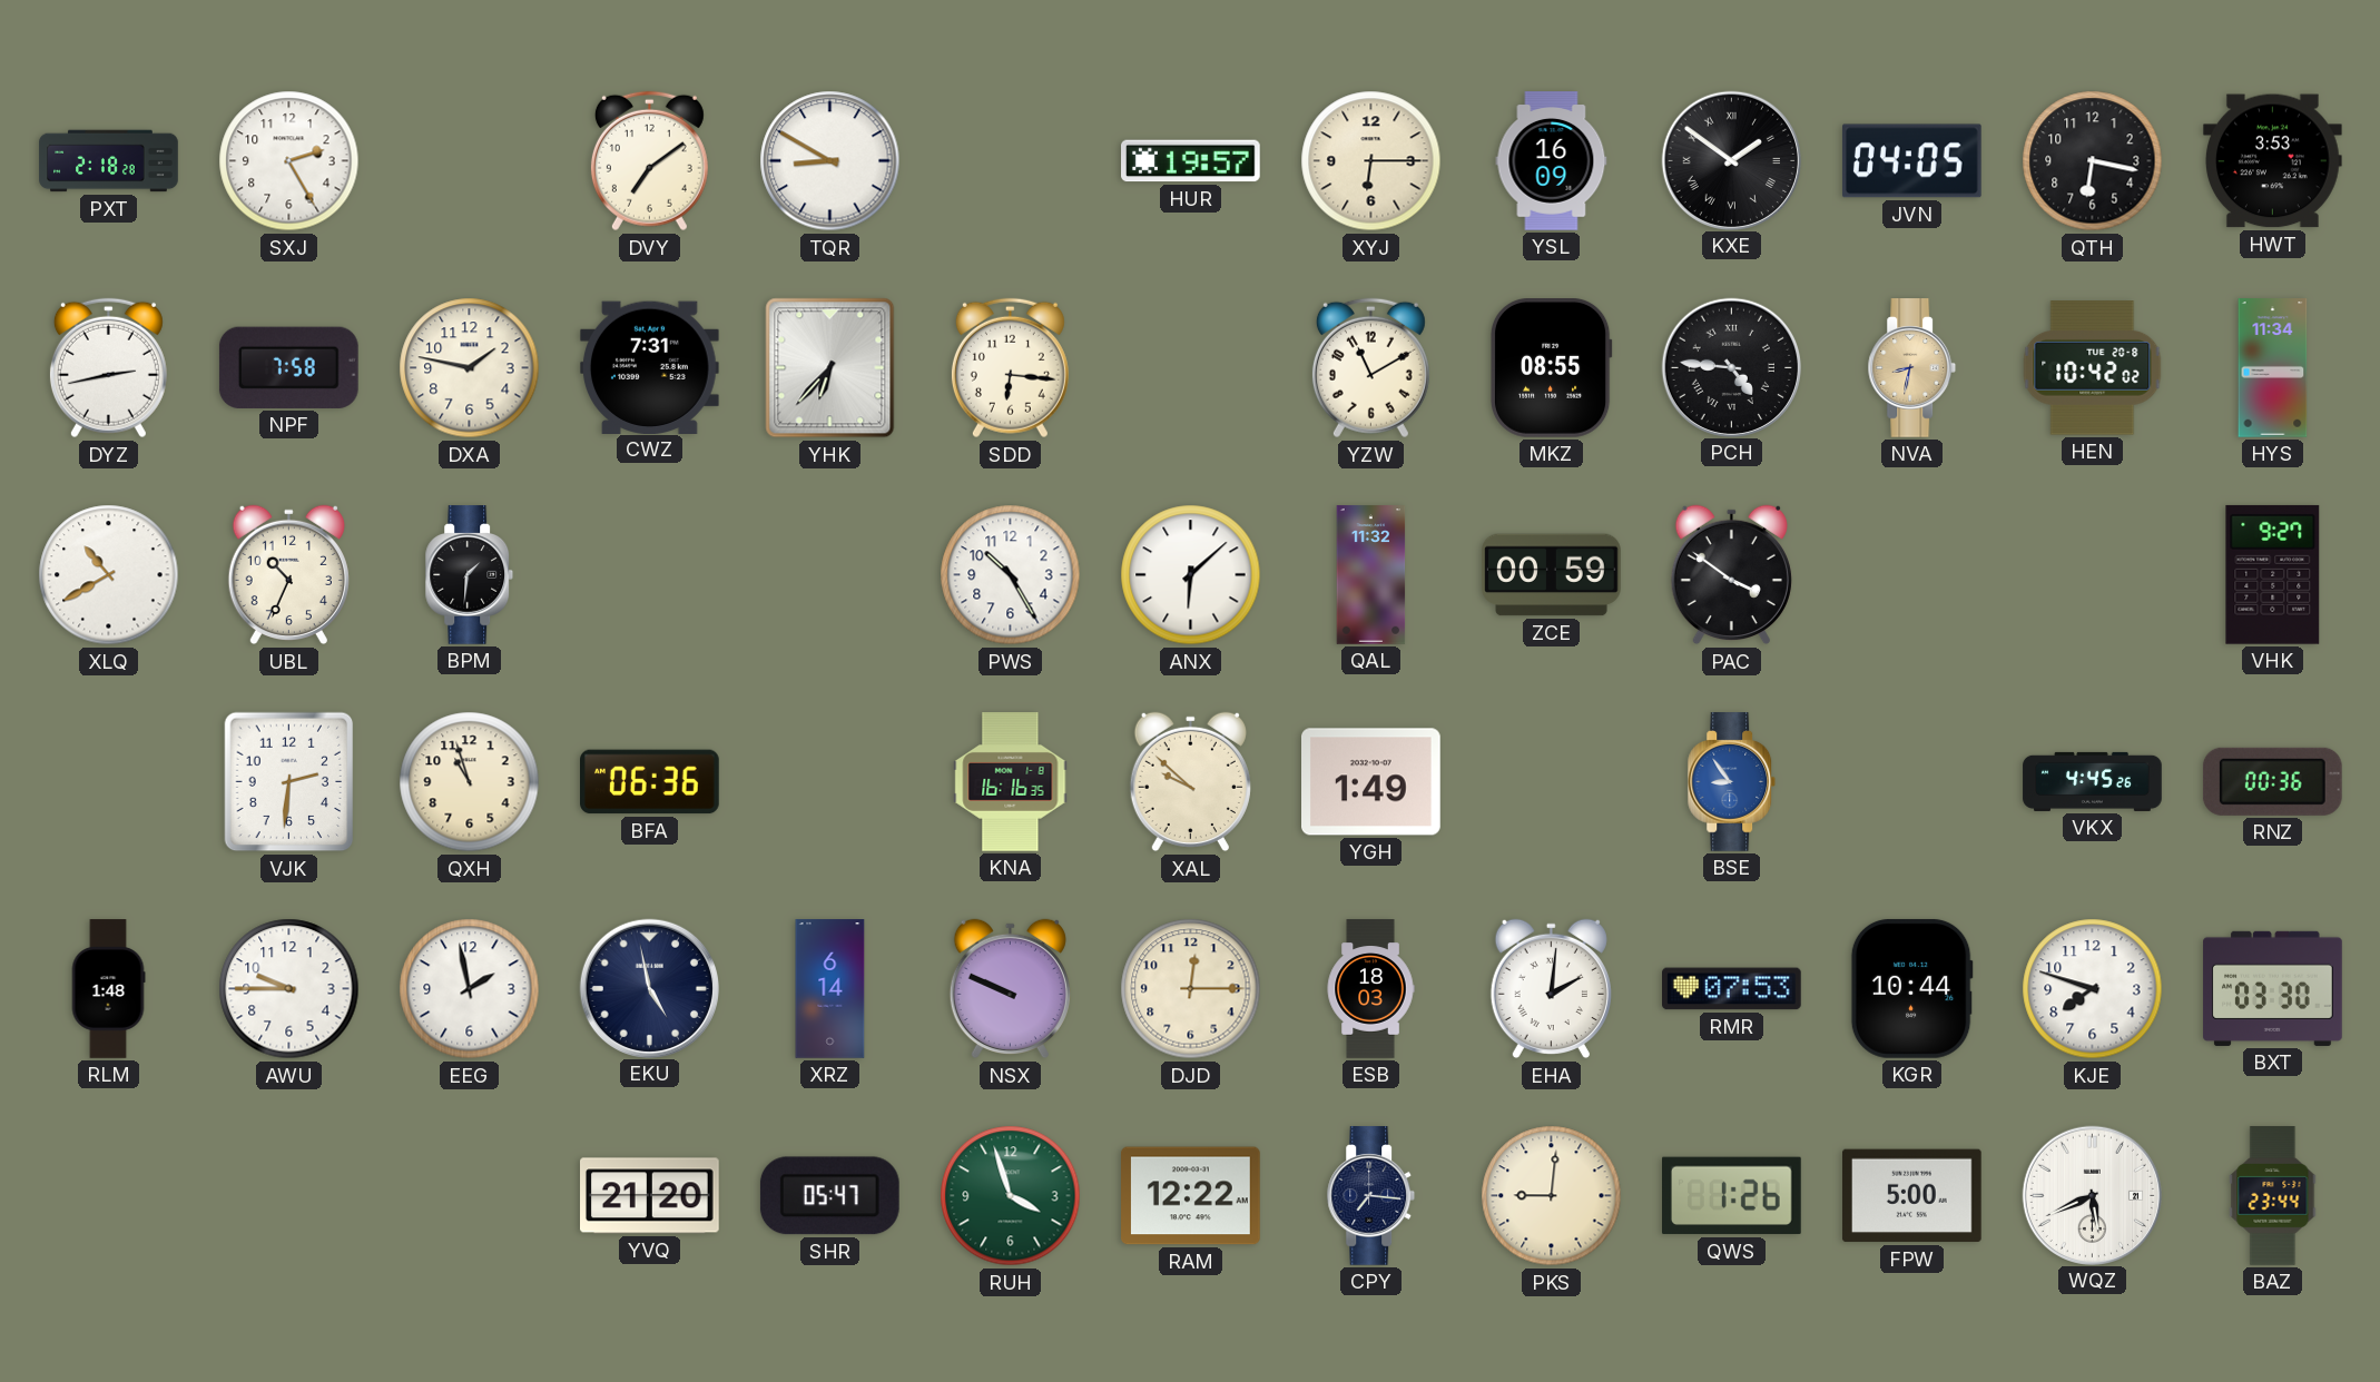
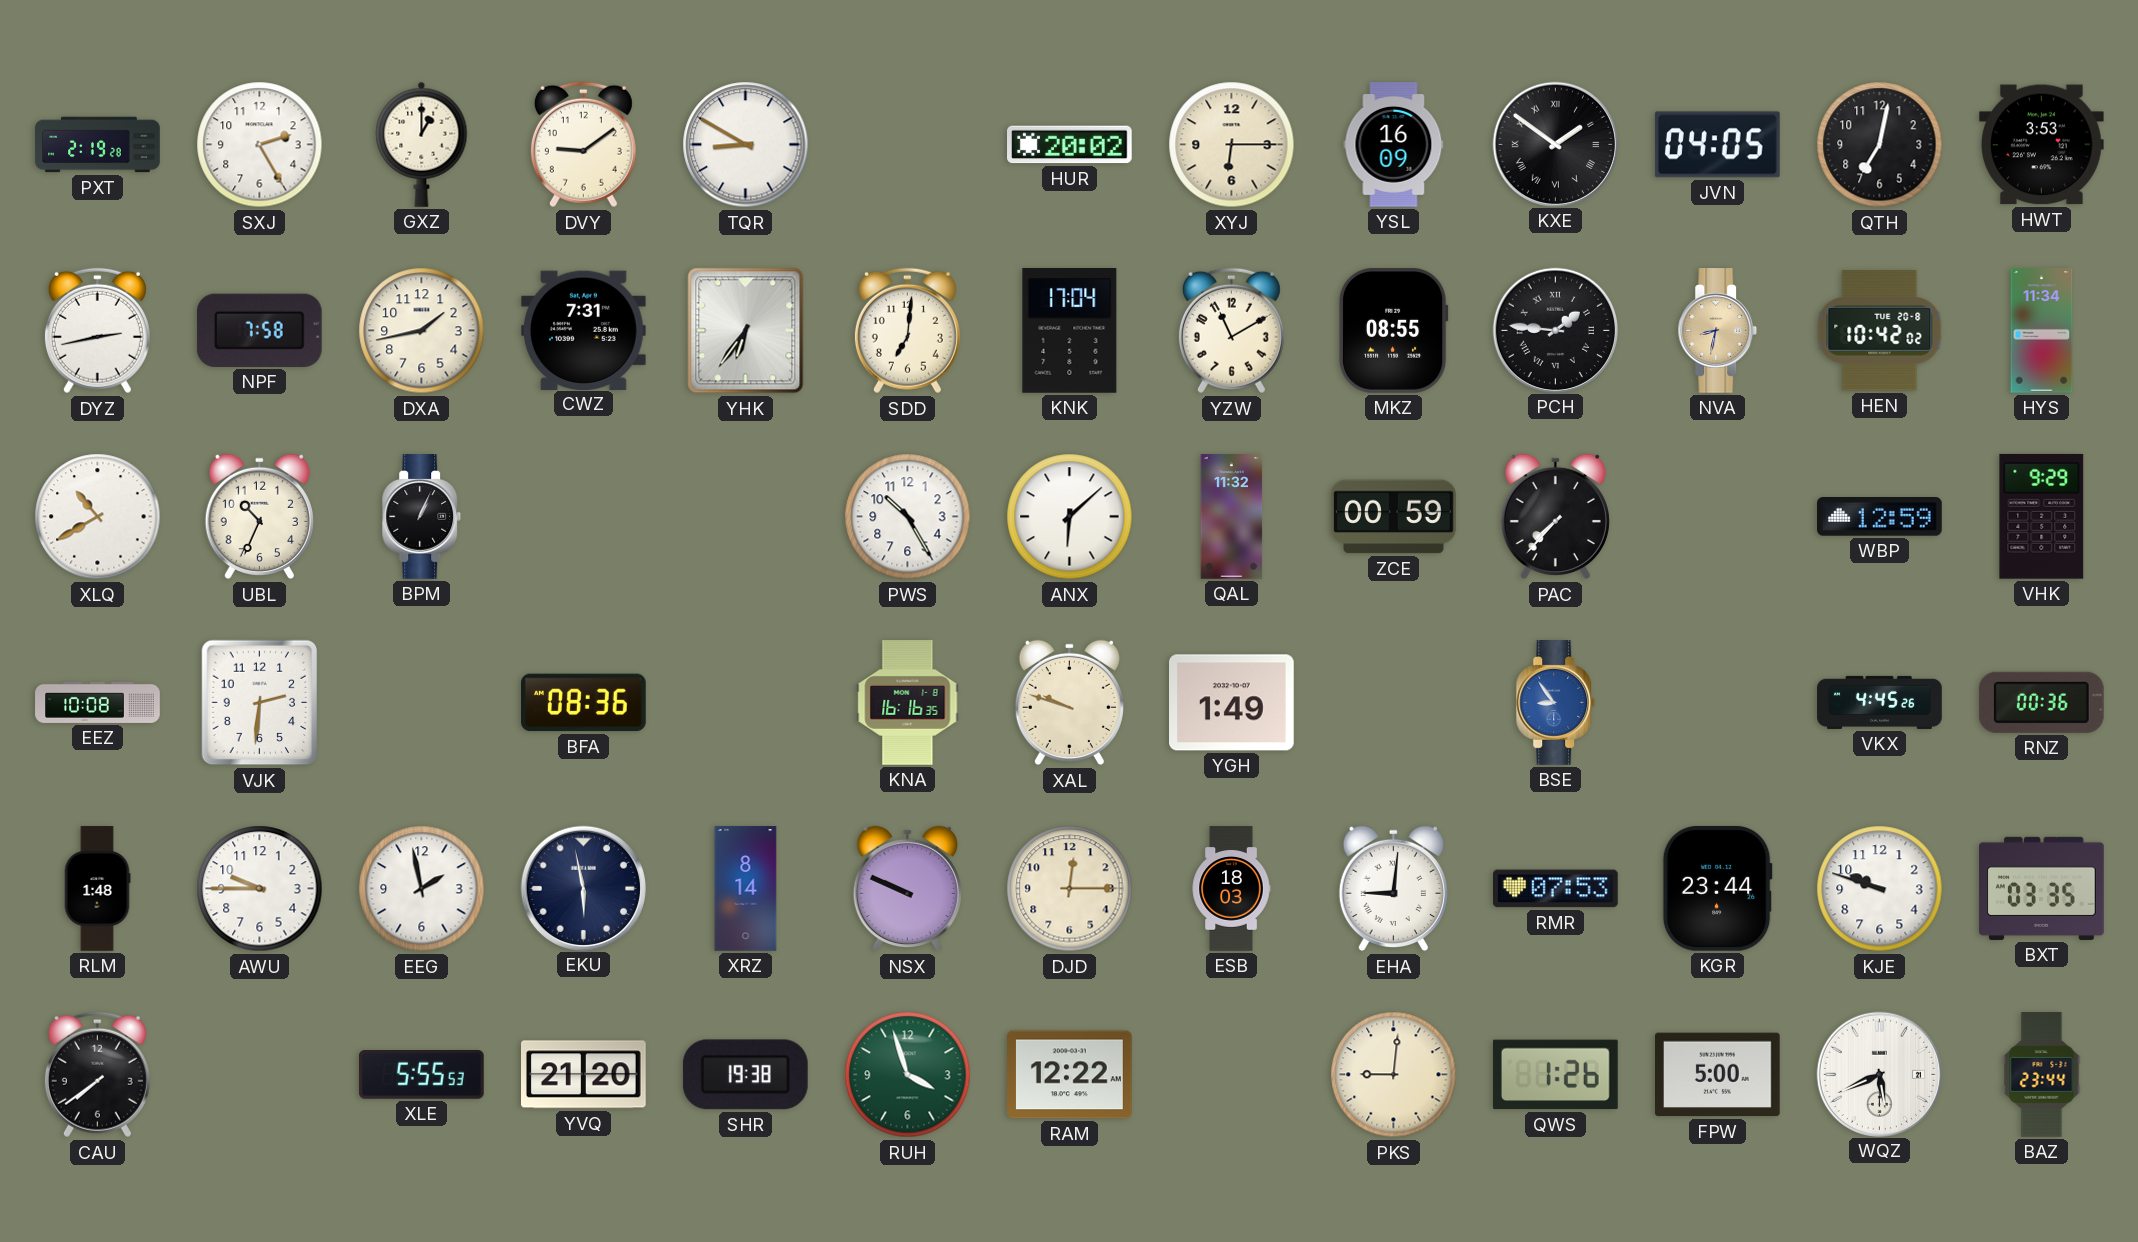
PXT: 2:18 -> 2:19
GXZ: none -> 1:00
DVY: 7:09 -> 9:09
HUR: 19:57 -> 20:02
QTH: 6:17 -> 7:02
DXA: 1:47 -> 1:43
YHK: 6:37 -> 6:36
SDD: 6:16 -> 7:01
KNK: none -> 17:04
PCH: 4:46 -> 1:46
BPM: 1:31 -> 1:04
PAC: 3:51 -> 7:37
WBP: none -> 12:59
VHK: 9:27 -> 9:29
EEZ: none -> 10:08
QXH: 10:57 -> none
BFA: 06:36 -> 08:36
XAL: 9:52 -> 9:48
EKU: 4:58 -> 5:58
XRZ: 6:14 -> 8:14
EHA: 2:01 -> 9:01
KGR: 10:44 -> 23:44
KJE: 7:48 -> 9:48
BXT: 03:30 -> 03:35
CAU: none -> 7:39
XLE: none -> 5:55
SHR: 05:47 -> 19:38
CPY: 7:16 -> none
